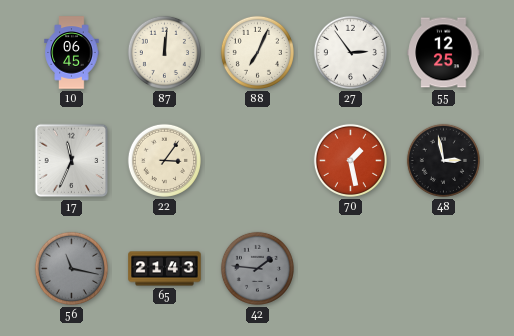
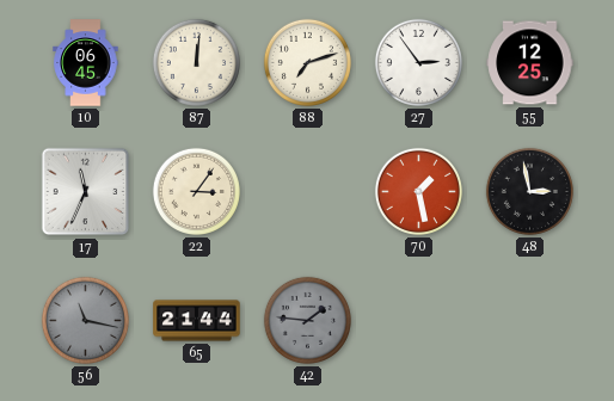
88: 7:04 -> 7:12
65: 21:43 -> 21:44
